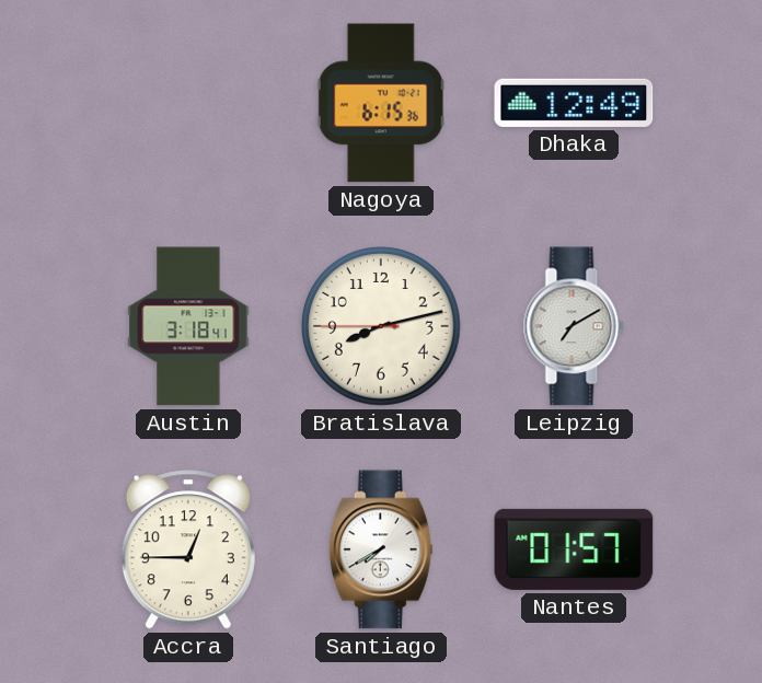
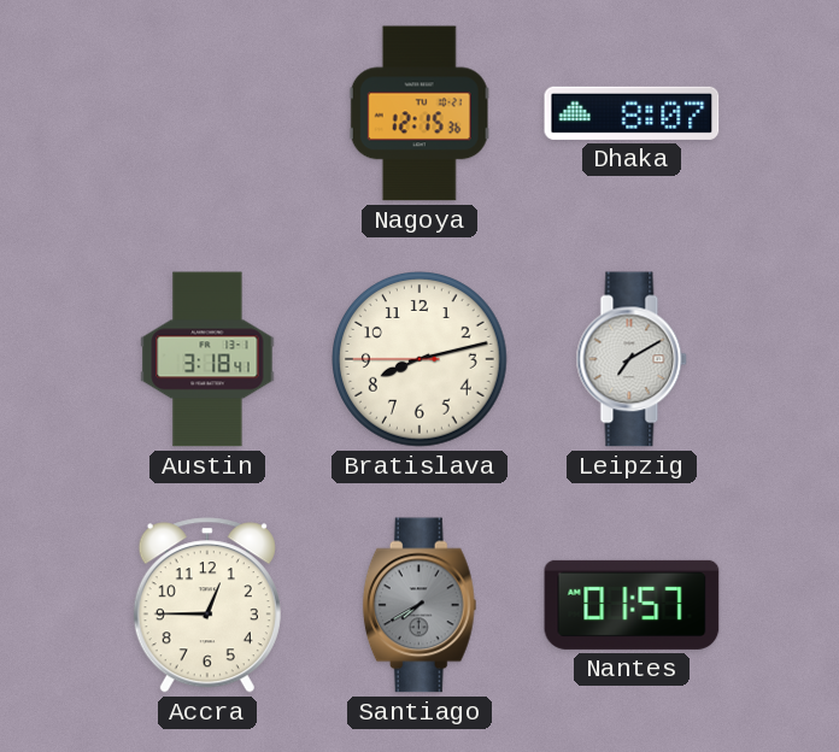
Nagoya: 6:15 -> 12:15
Dhaka: 12:49 -> 8:07
Santiago dial: white -> grey
